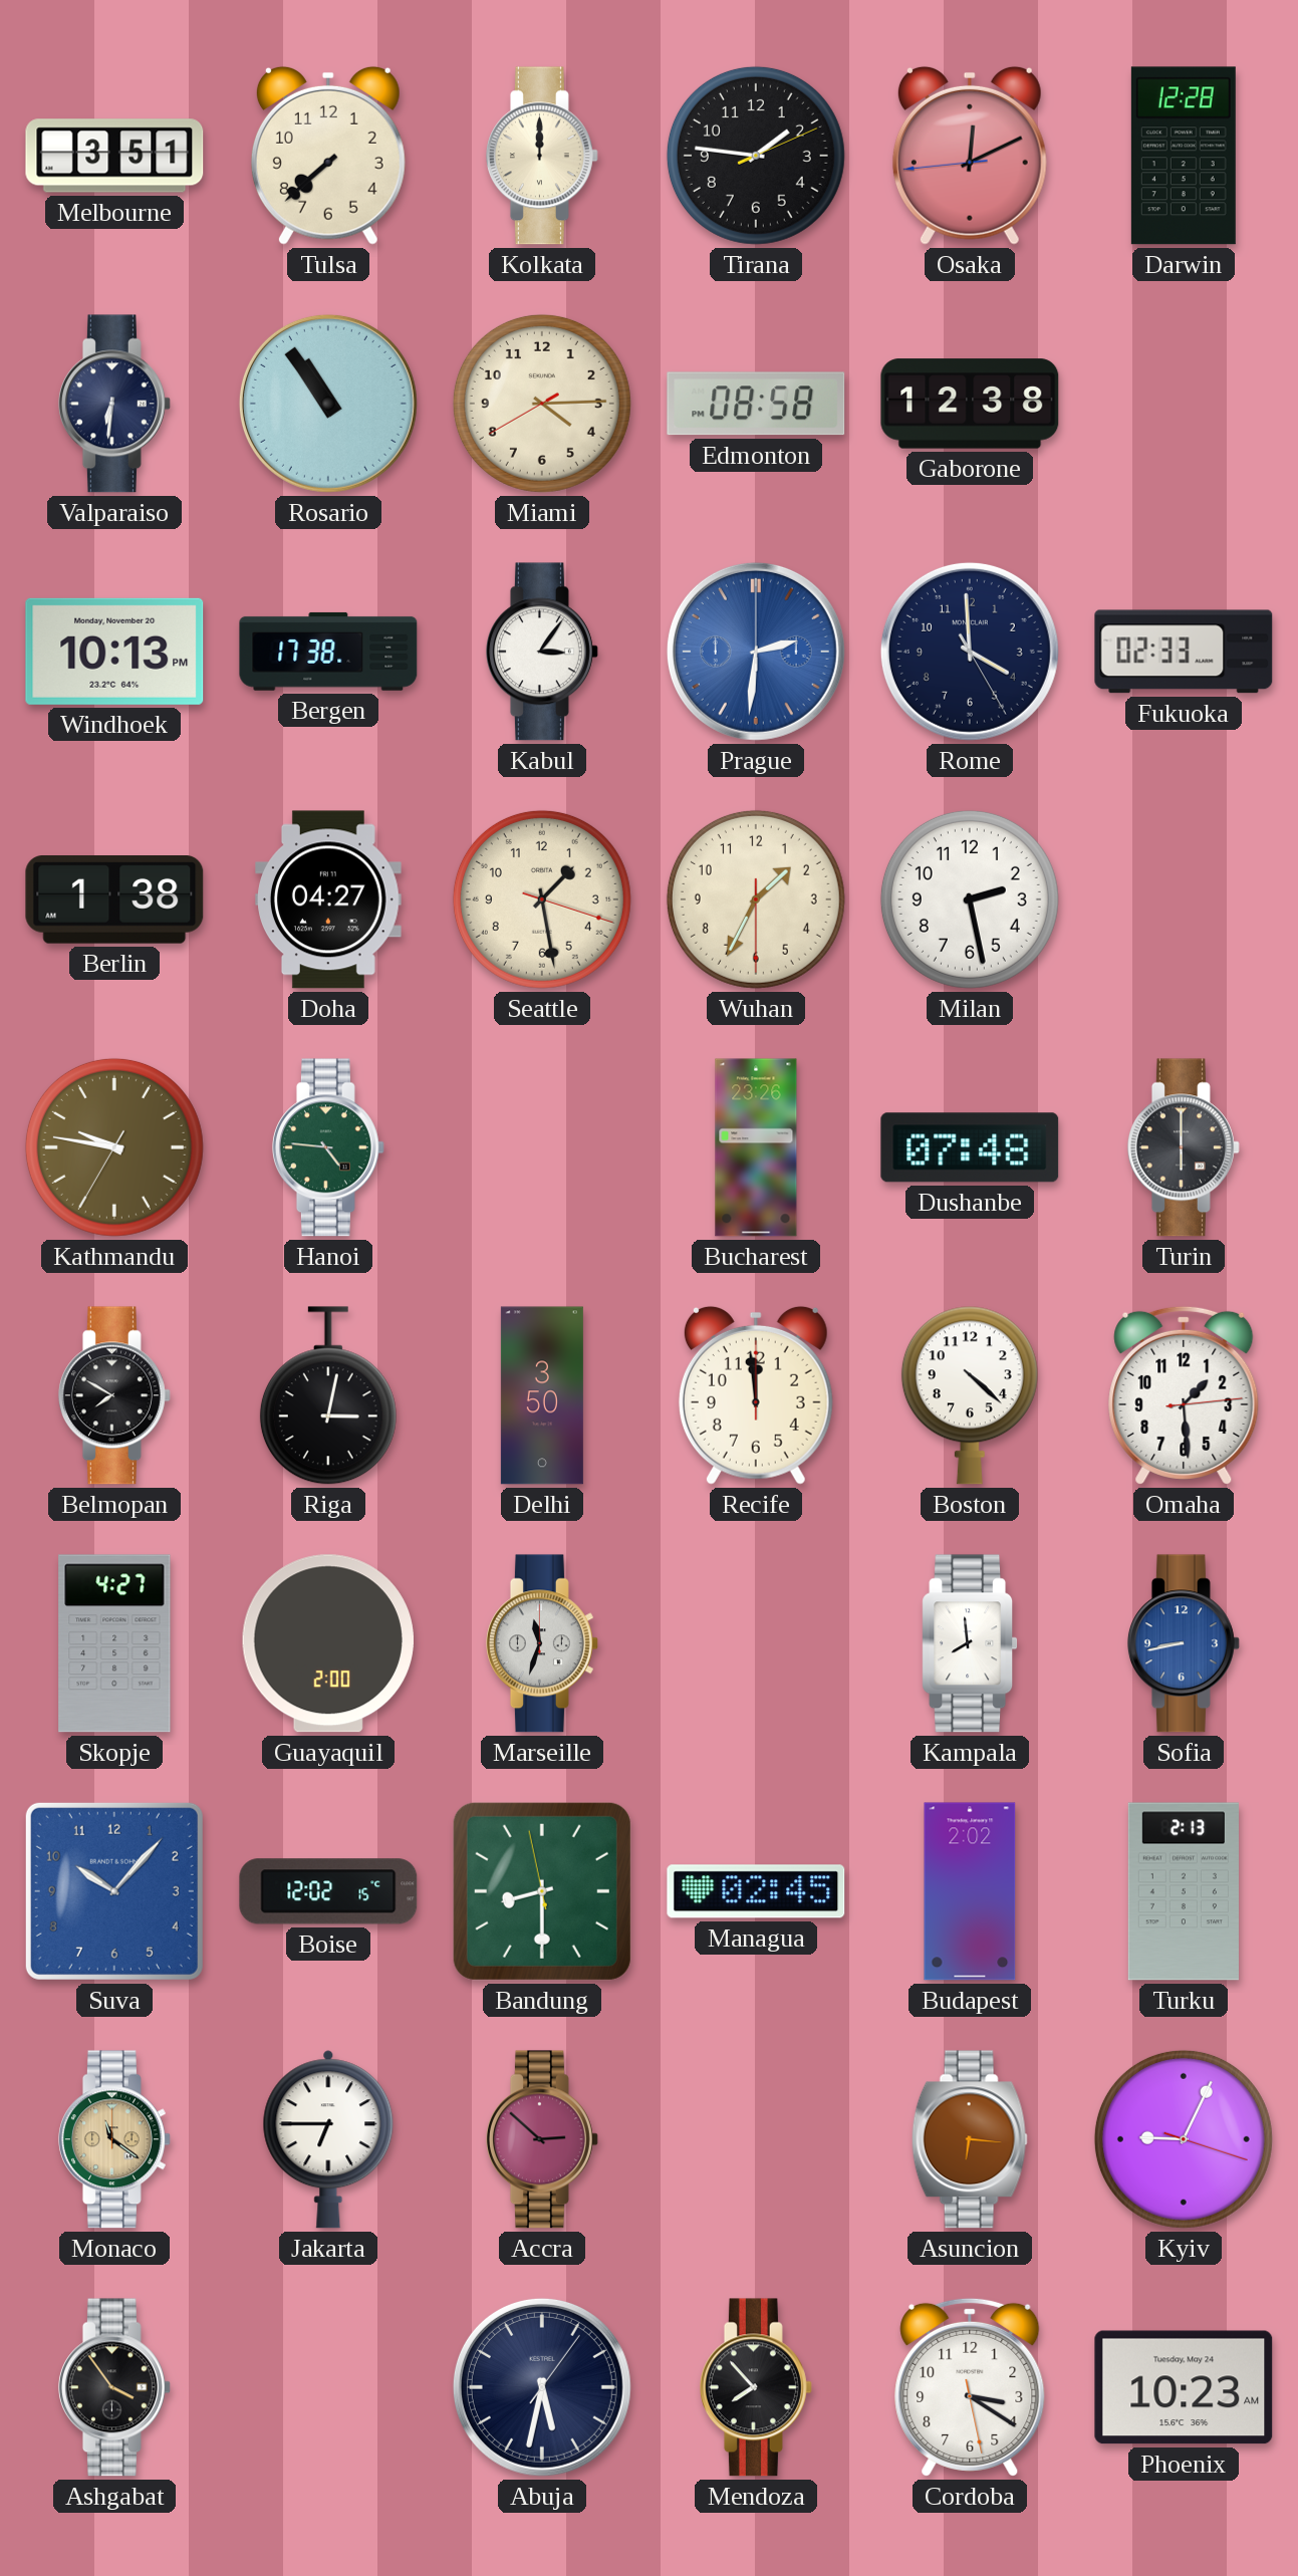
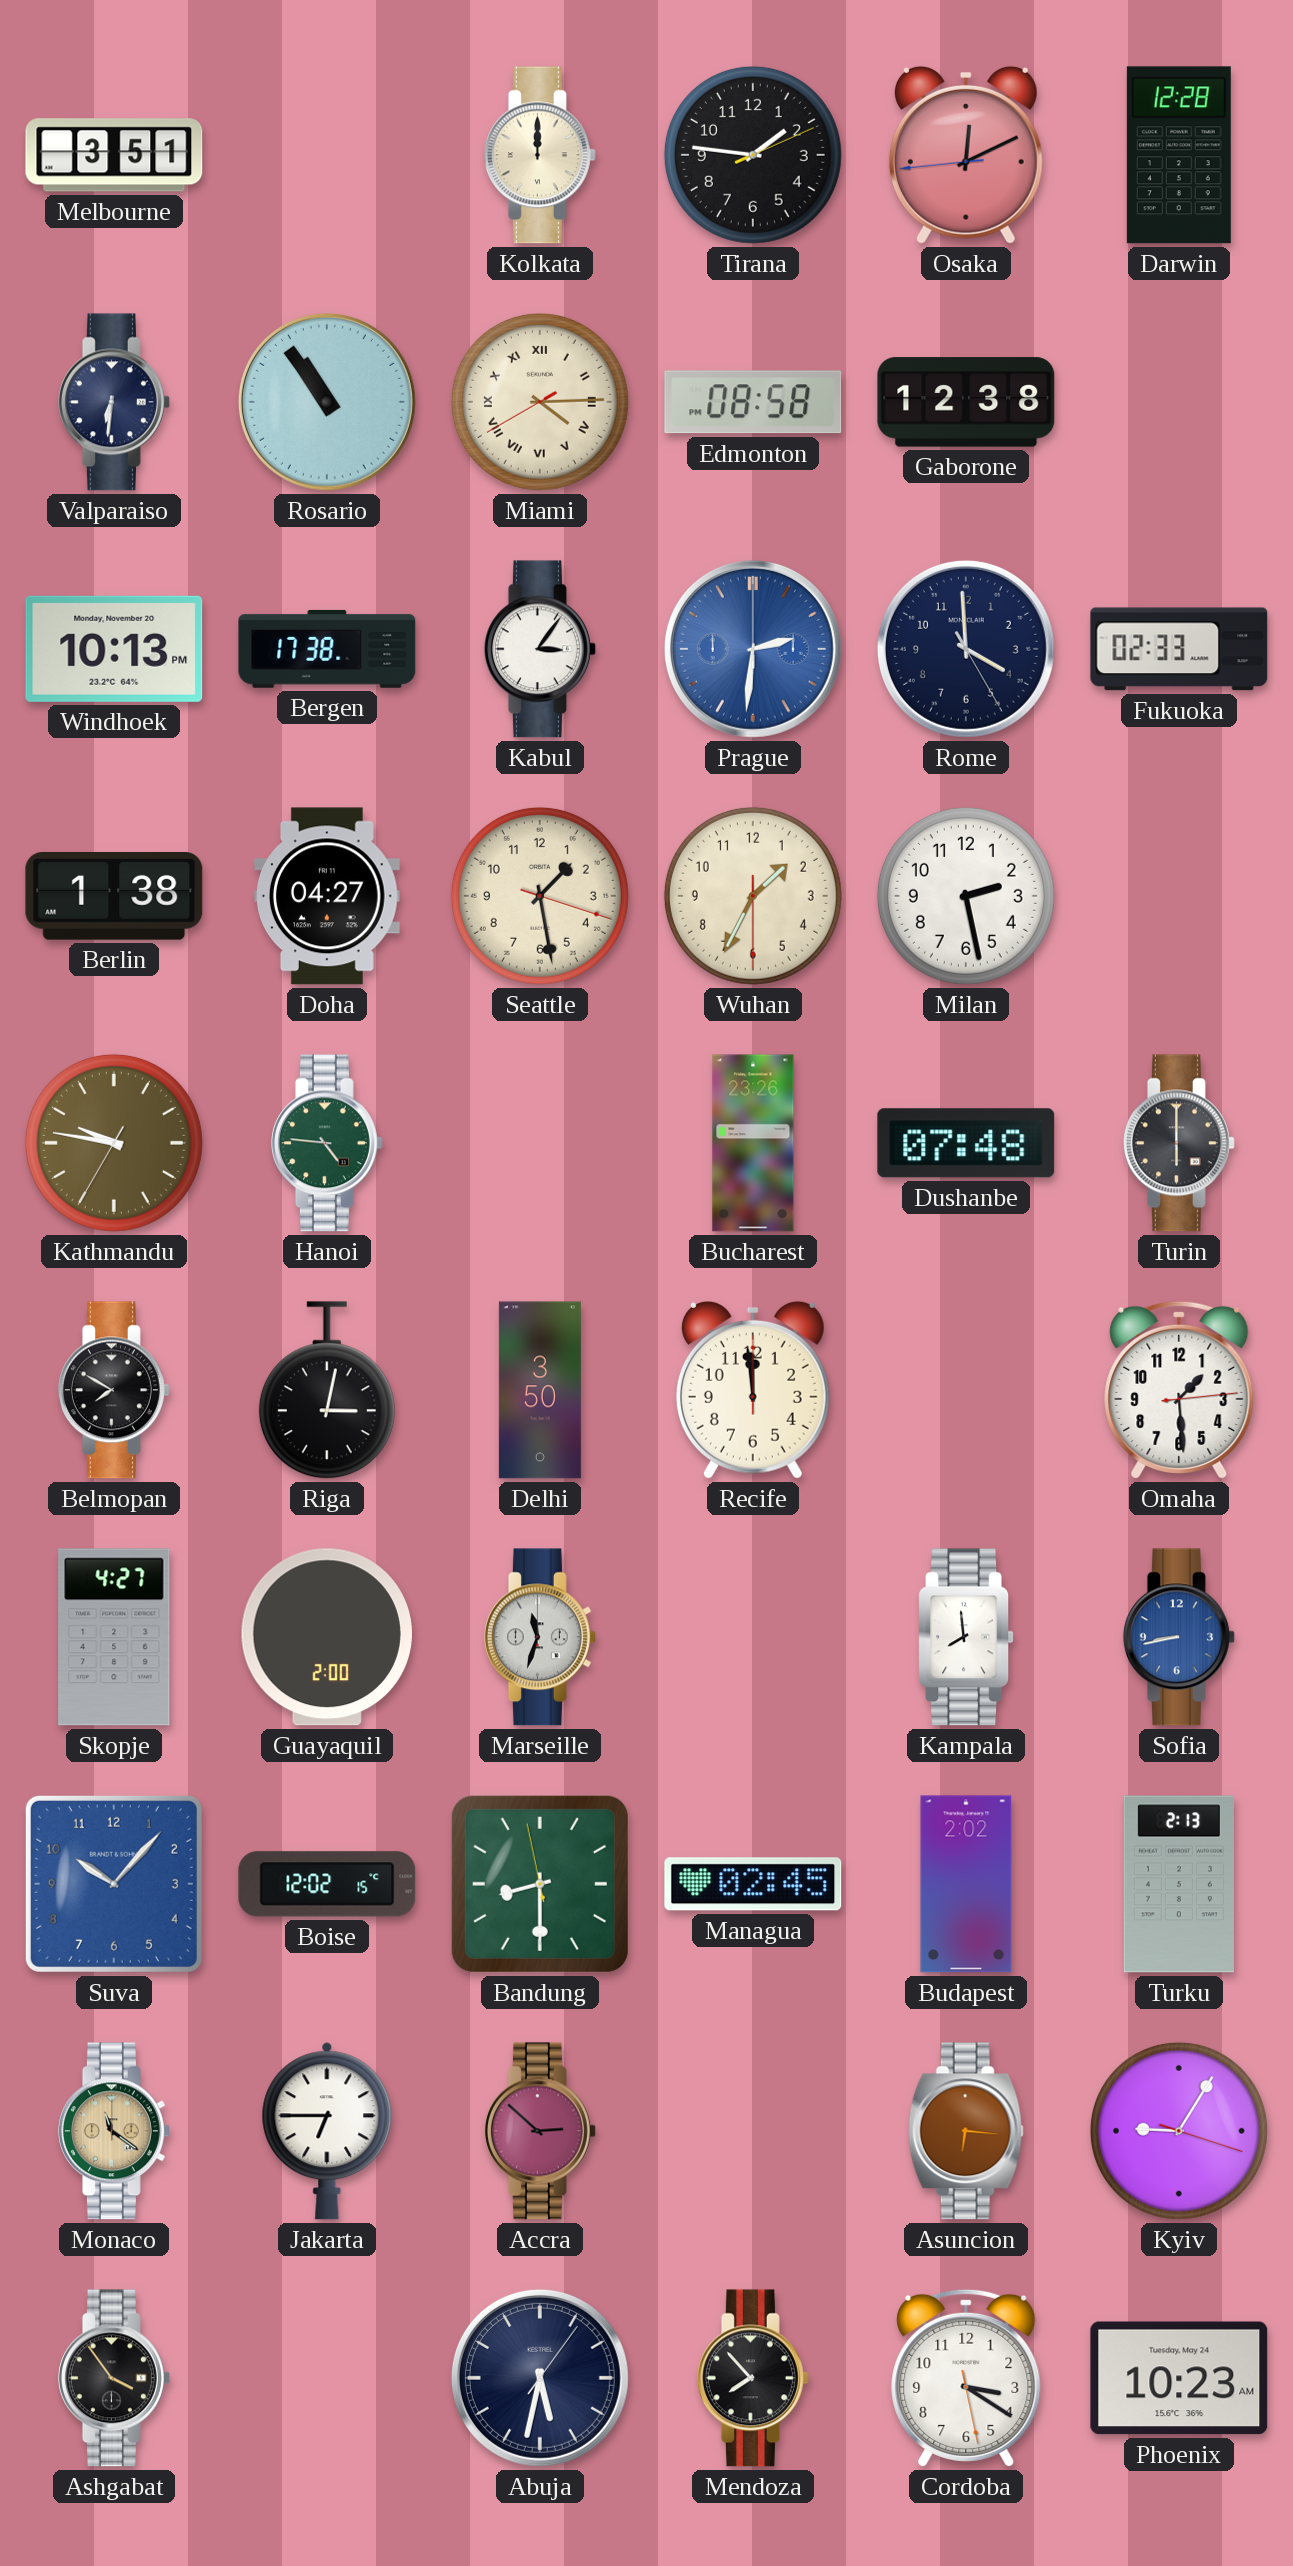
Tulsa: 7:38 -> none
Miami numerals: Arabic -> Roman
Boston: 4:22 -> none
Kyiv: 9:04 -> 9:05
